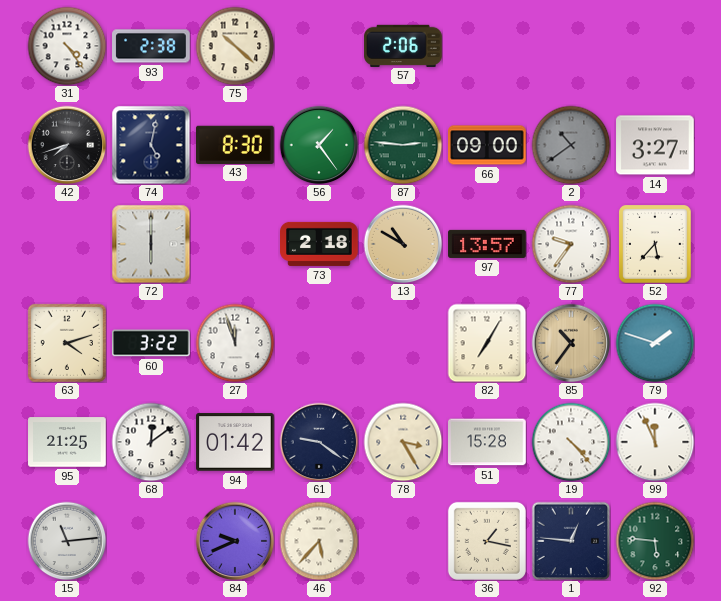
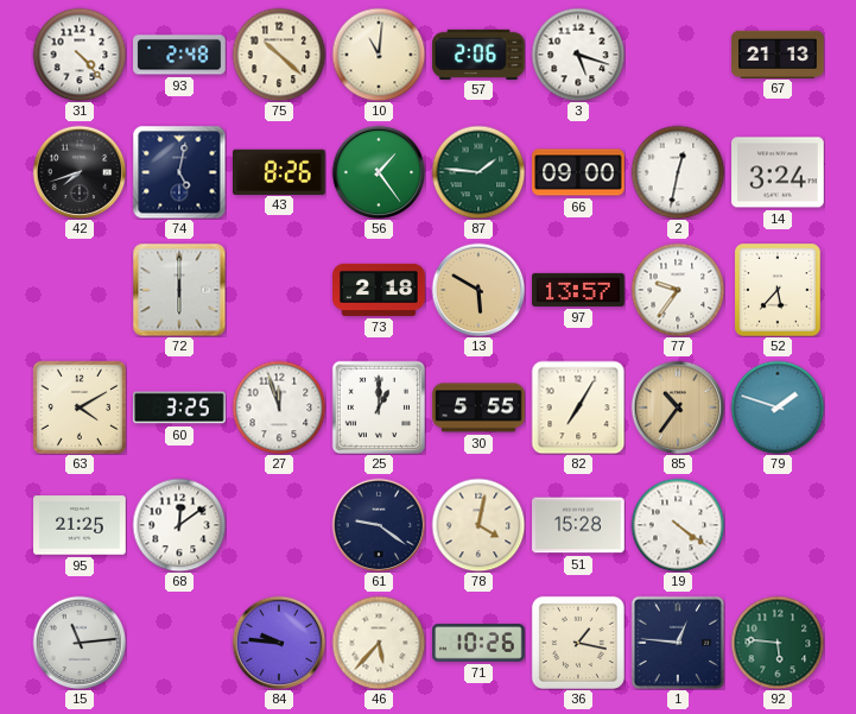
31: 4:24 -> 4:23
93: 2:38 -> 2:48
10: none -> 11:01
3: none -> 5:18
67: none -> 21:13
43: 8:30 -> 8:26
87: 2:46 -> 1:46
2: 10:39 -> 12:32
2 dial: grey -> white
14: 3:27 -> 3:24
13: 10:50 -> 5:50
63: 4:12 -> 4:10
60: 3:22 -> 3:25
25: none -> 1:00
30: none -> 5:55
94: 01:42 -> none
78: 3:25 -> 4:02
19: 4:23 -> 4:21
99: 11:56 -> none
84: 9:41 -> 9:46
71: none -> 10:26
